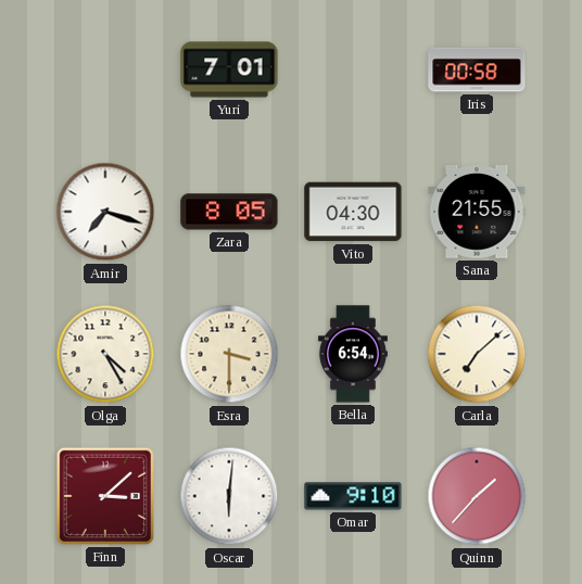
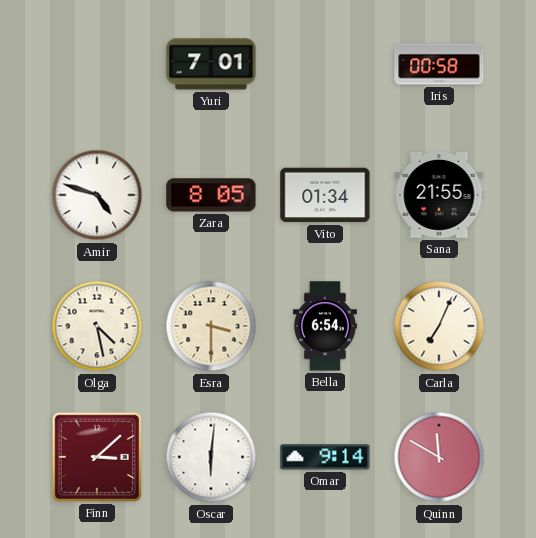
Amir: 7:18 -> 4:48
Vito: 04:30 -> 01:34
Olga: 4:25 -> 4:28
Carla: 7:08 -> 7:04
Omar: 9:10 -> 9:14
Quinn: 1:37 -> 11:50
